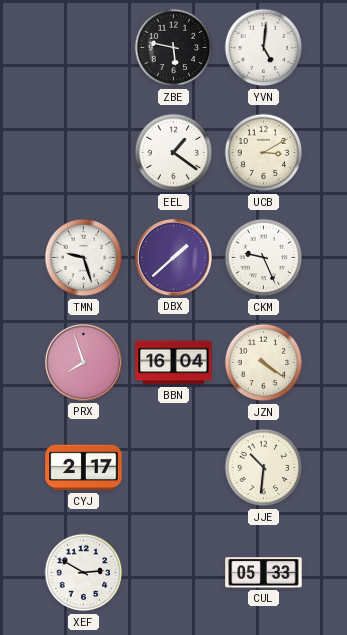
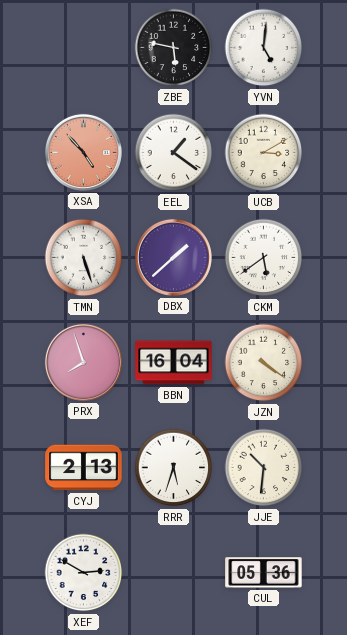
XSA: none -> 4:53
TMN: 9:27 -> 5:27
CKM: 9:26 -> 5:39
CYJ: 2:17 -> 2:13
RRR: none -> 5:33
CUL: 05:33 -> 05:36
